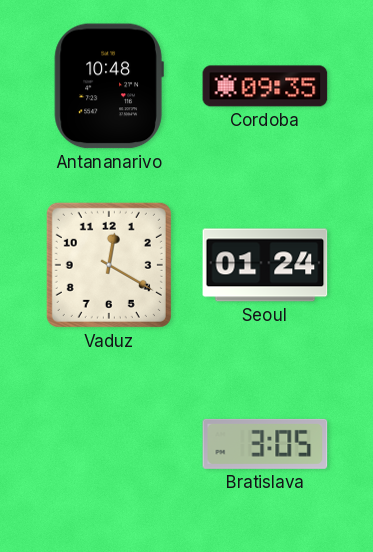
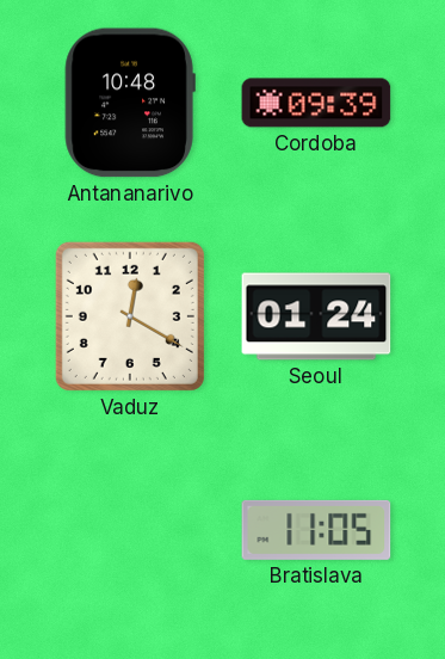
Cordoba: 09:35 -> 09:39
Bratislava: 3:05 -> 11:05
